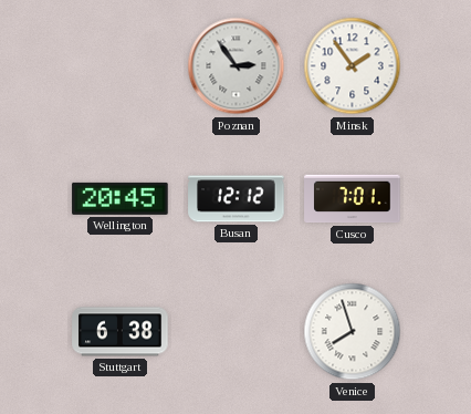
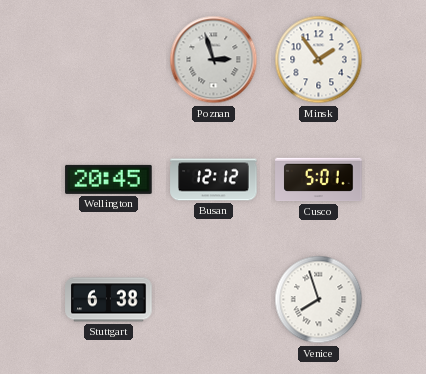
Poznan: 2:54 -> 2:57
Cusco: 7:01 -> 5:01
